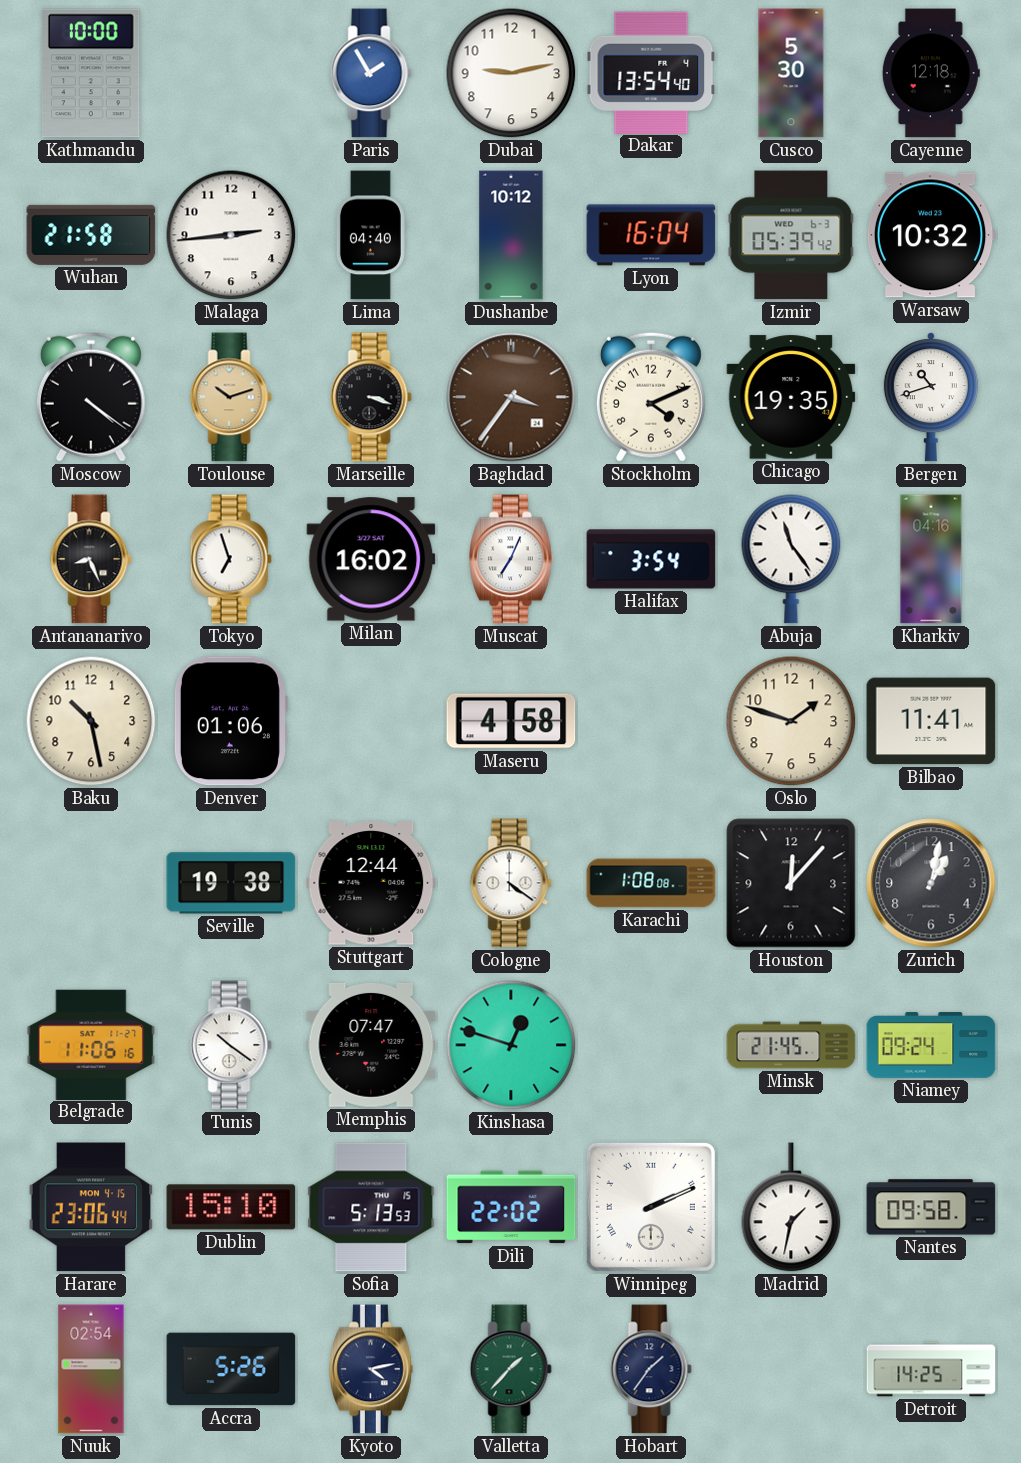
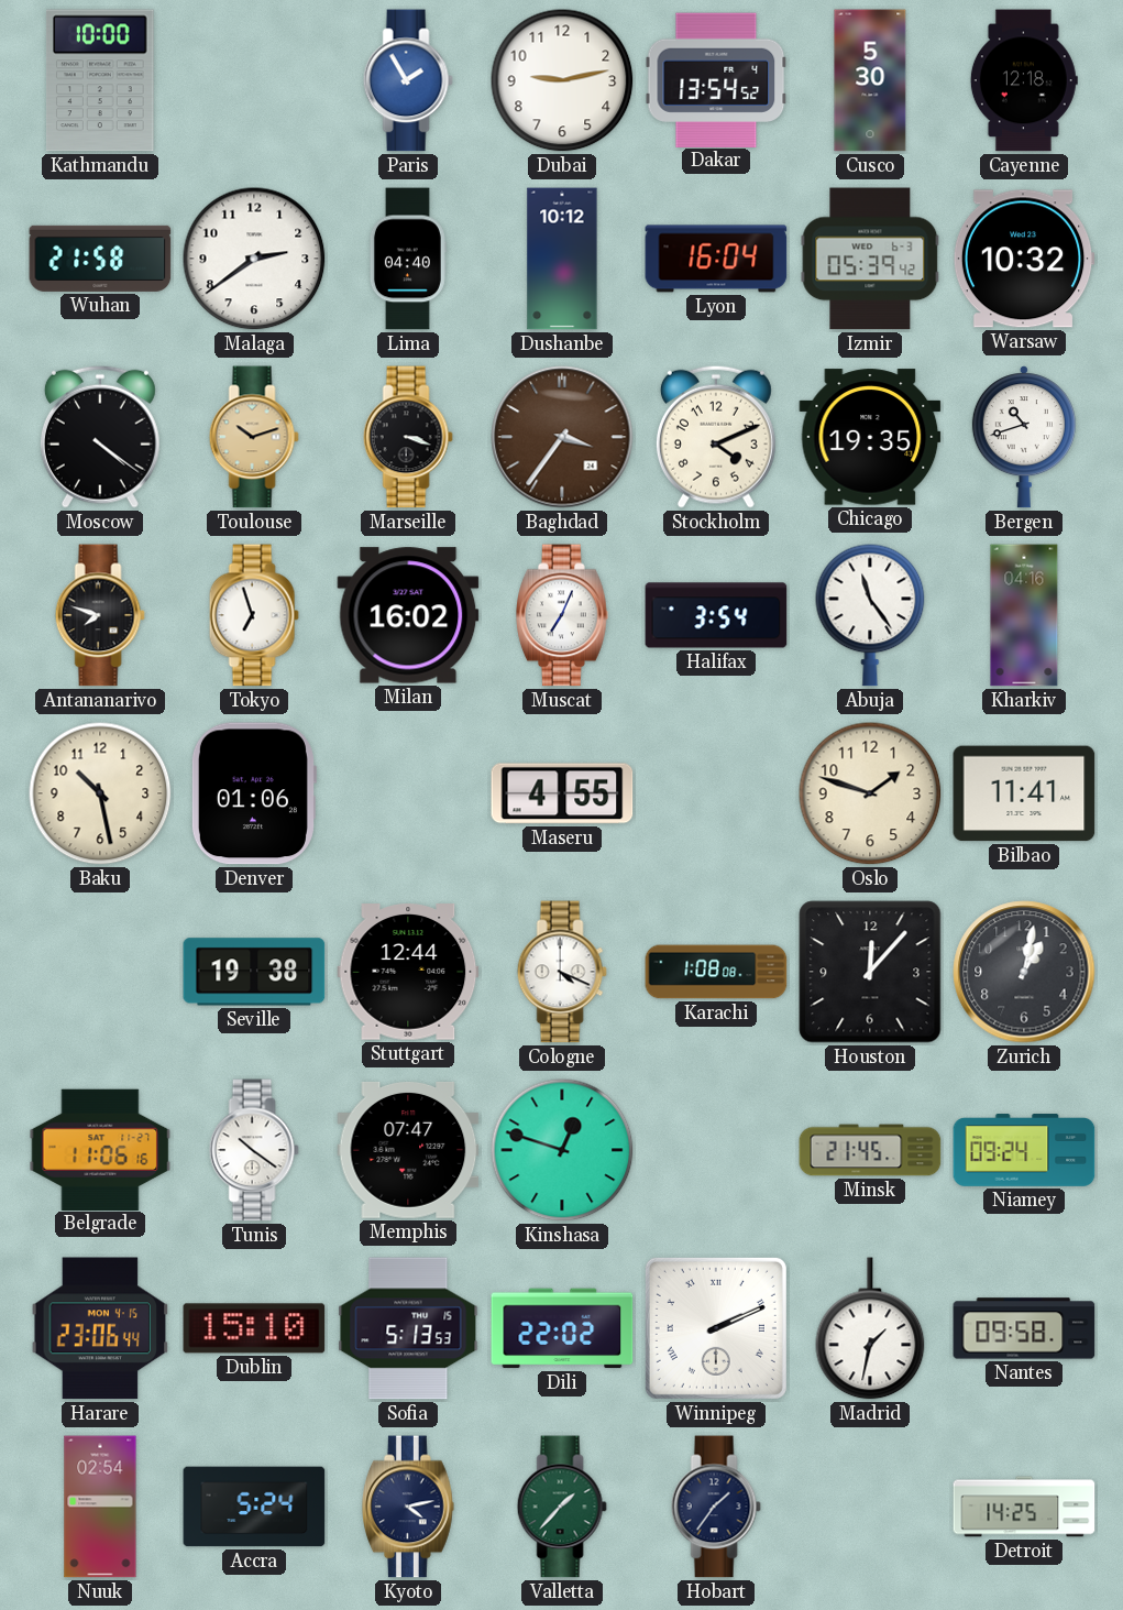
Dakar: 13:54:40 -> 13:54:52
Malaga: 2:44 -> 2:39
Antananarivo: 8:26 -> 7:48
Maseru: 4:58 -> 4:55
Cologne: 4:21 -> 4:19
Accra: 5:26 -> 5:24
